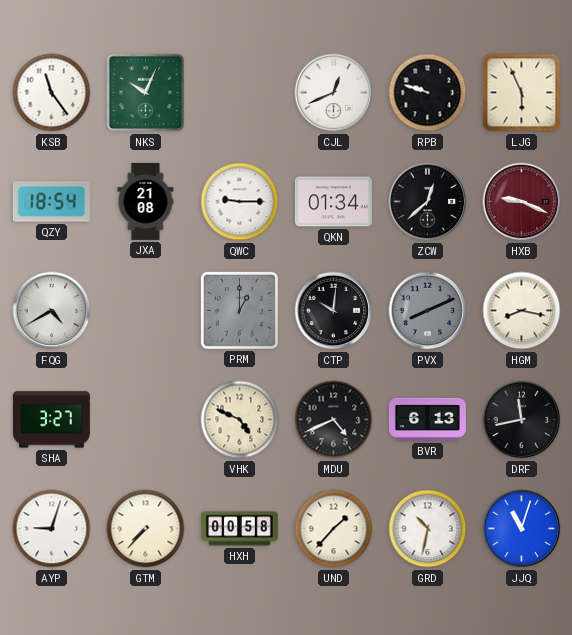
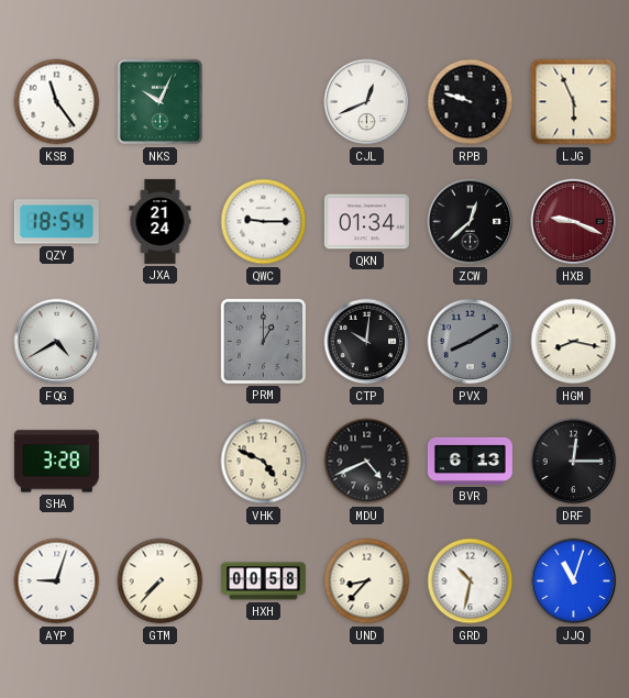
JXA: 21:08 -> 21:24
PVX: 8:11 -> 8:10
SHA: 3:27 -> 3:28
DRF: 11:43 -> 12:15
UND: 1:37 -> 8:37
